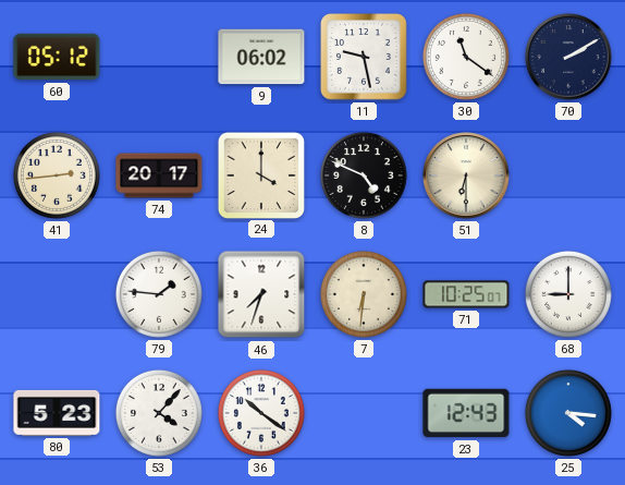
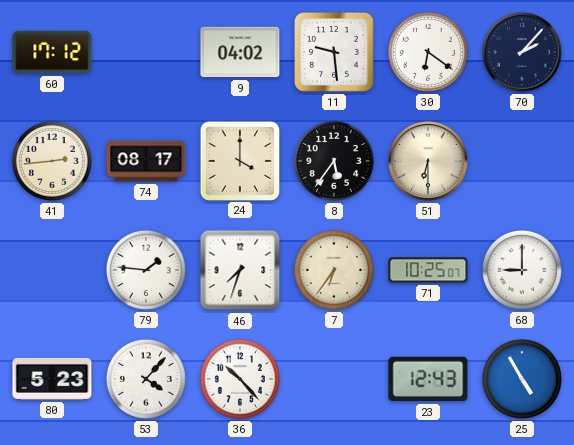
60: 05:12 -> 17:12
9: 06:02 -> 04:02
11: 9:28 -> 9:29
30: 11:21 -> 6:21
70: 2:10 -> 2:07
74: 20:17 -> 08:17
8: 4:49 -> 5:36
7: 6:31 -> 6:36
36: 10:21 -> 10:23
25: 4:16 -> 4:55
